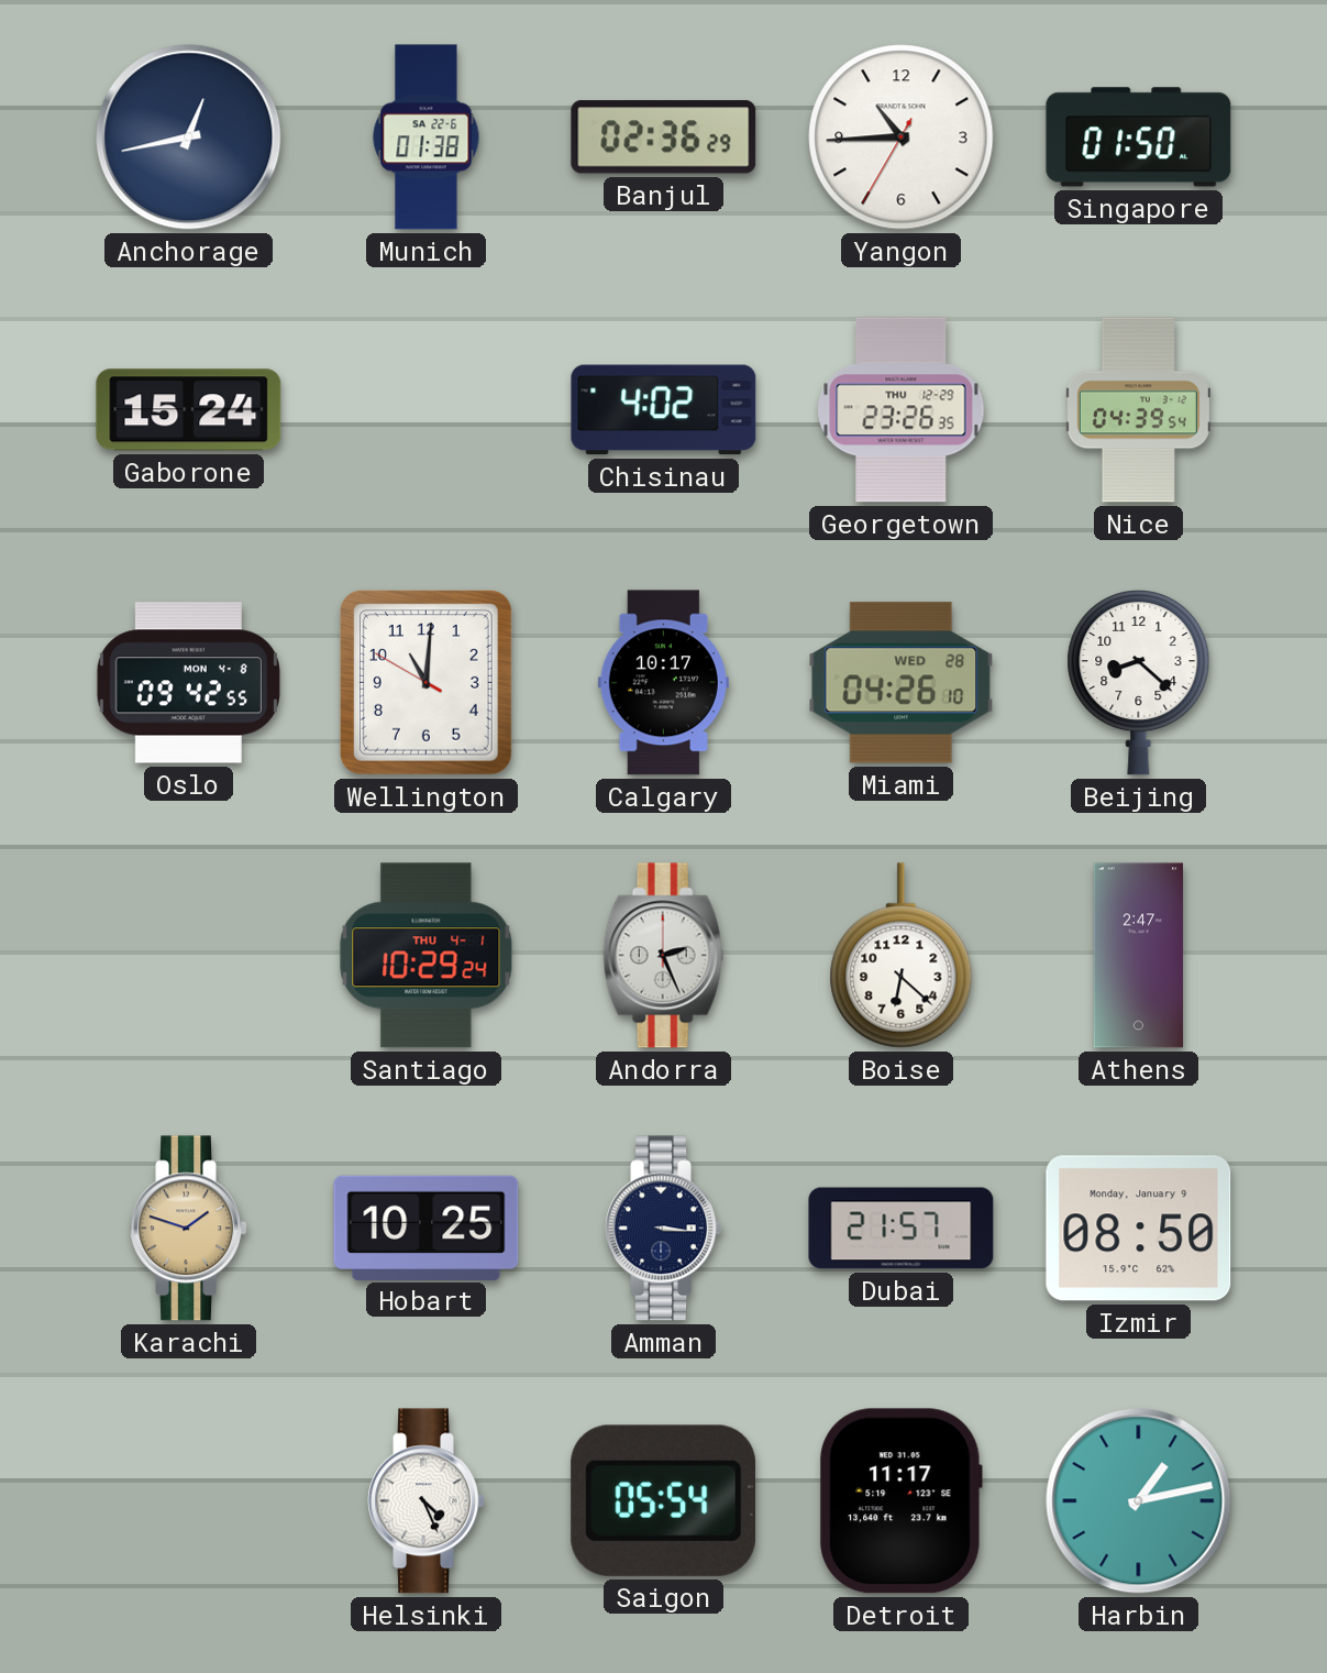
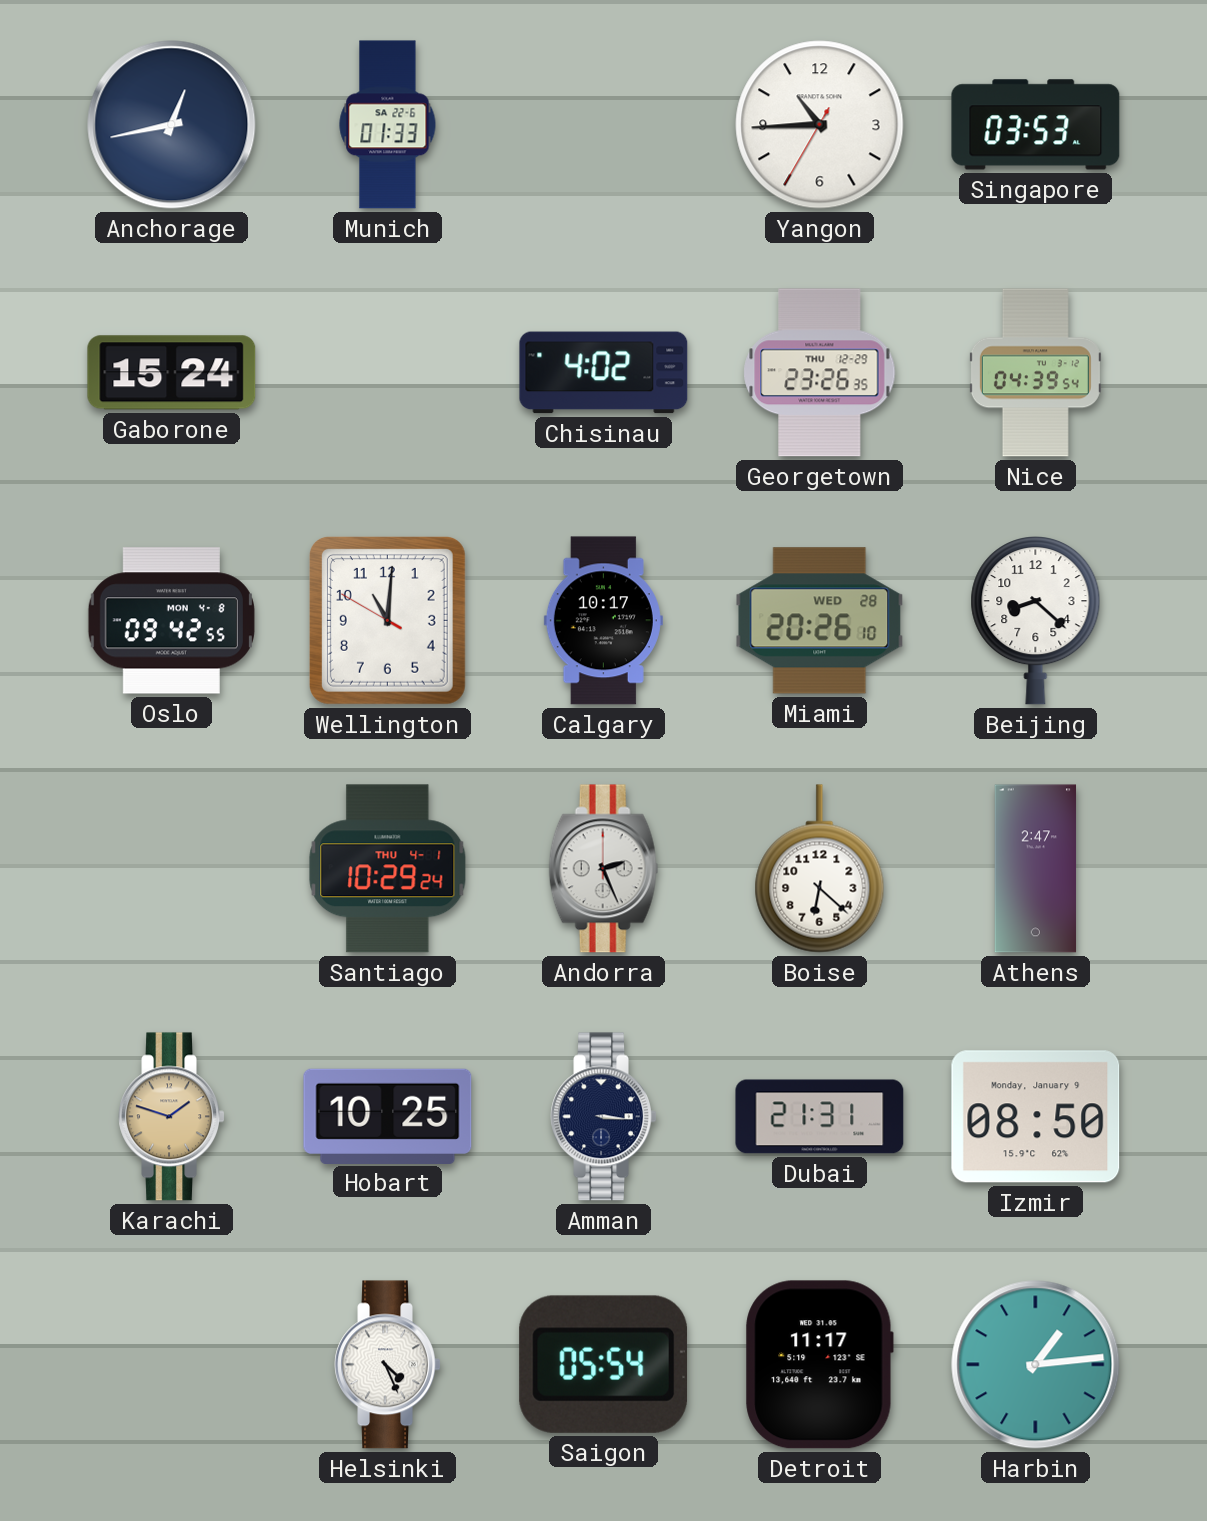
Munich: 01:38 -> 01:33
Banjul: 02:36 -> none
Singapore: 01:50 -> 03:53
Miami: 04:26 -> 20:26
Dubai: 21:57 -> 21:31
Harbin: 1:13 -> 1:14
